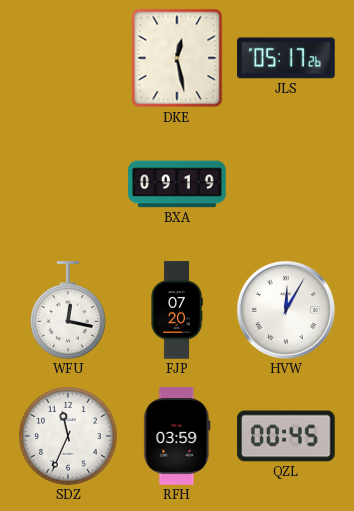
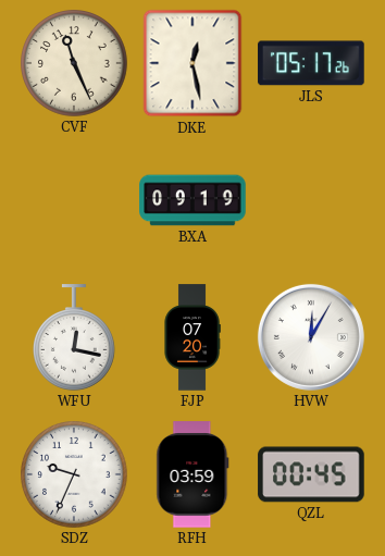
CVF: none -> 11:26
SDZ: 11:34 -> 9:34
